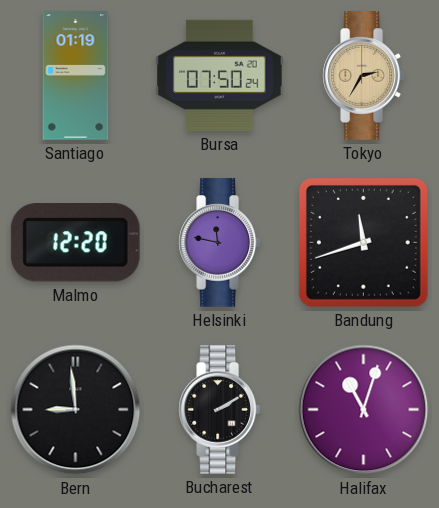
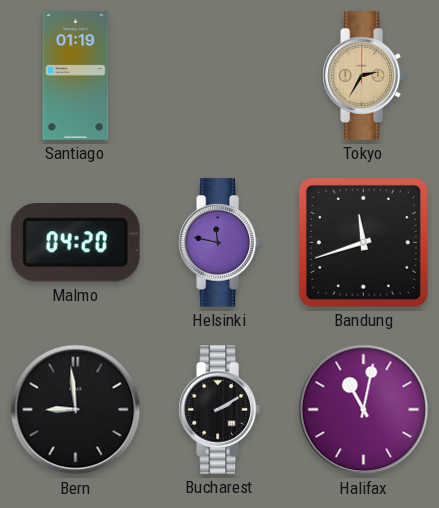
Bursa: 07:50 -> none
Malmo: 12:20 -> 04:20
Halifax: 11:03 -> 11:02
